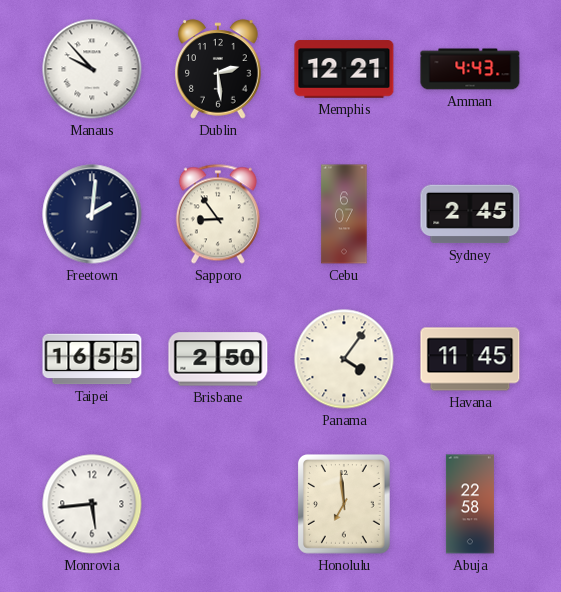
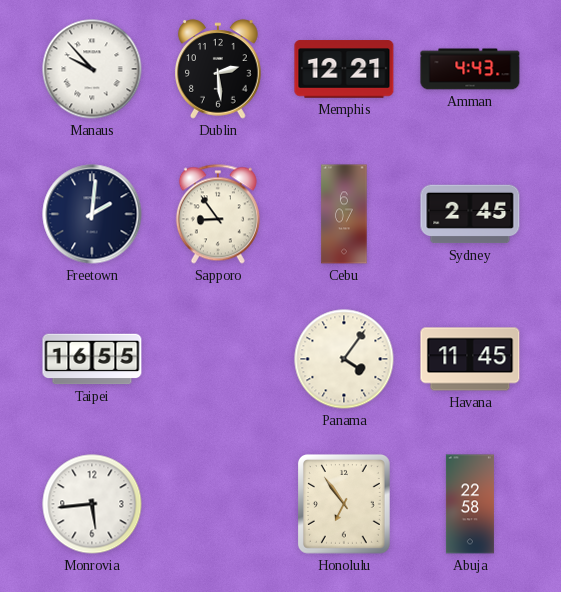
Brisbane: 2:50 -> none
Honolulu: 6:59 -> 6:54
